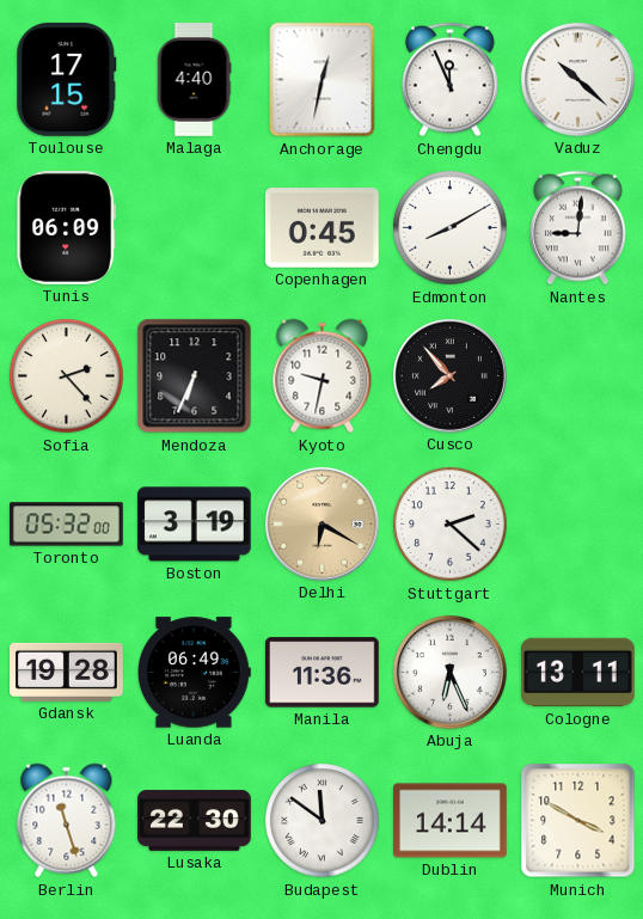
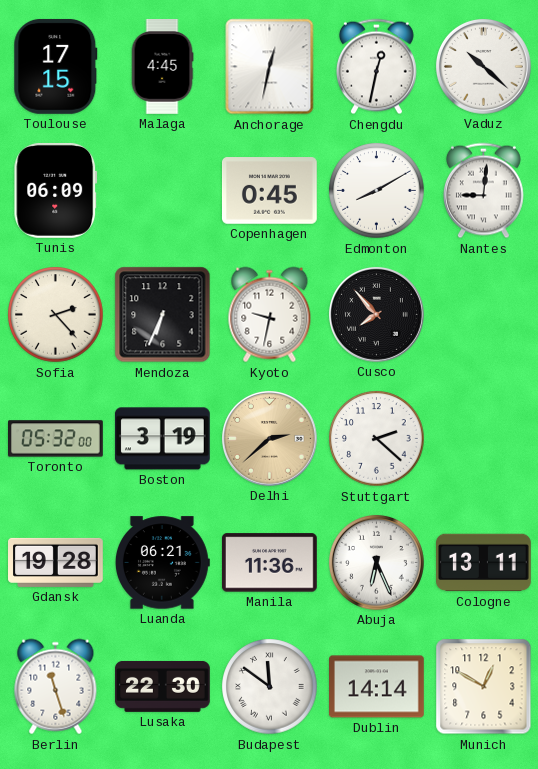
Malaga: 4:40 -> 4:45
Chengdu: 11:56 -> 12:32
Delhi: 6:20 -> 2:38
Luanda: 06:49 -> 06:21
Munich: 3:50 -> 12:50
